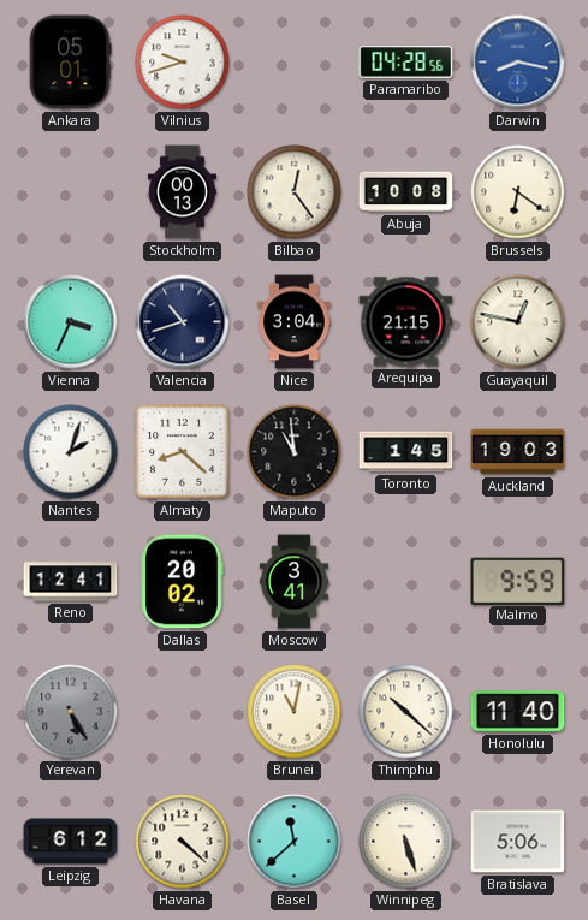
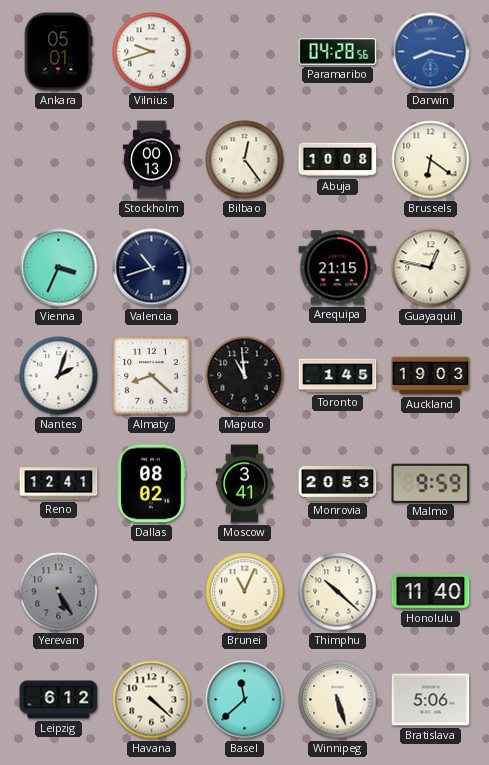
Nice: 3:04 -> none
Dallas: 20:02 -> 08:02
Monrovia: none -> 20:53
Brunei: 11:02 -> 11:04
